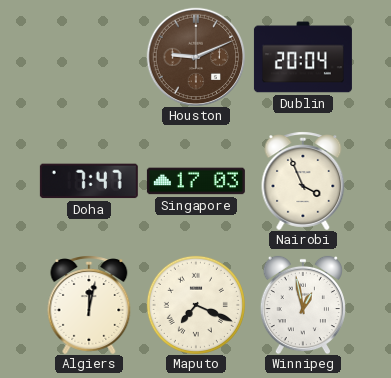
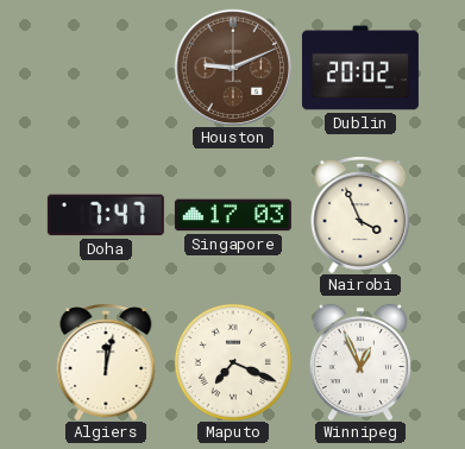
Dublin: 20:04 -> 20:02
Winnipeg: 12:58 -> 12:56
